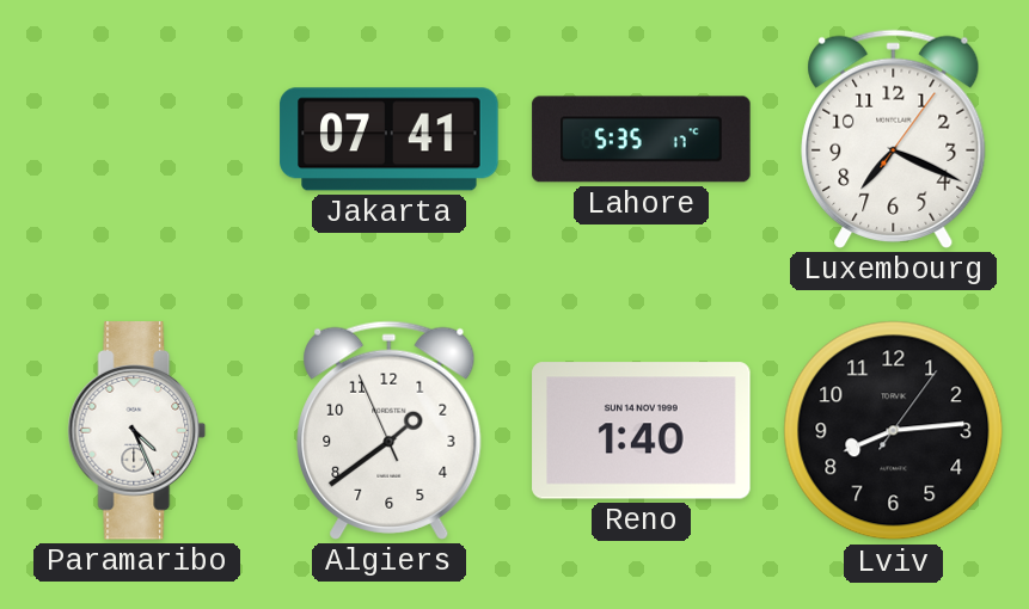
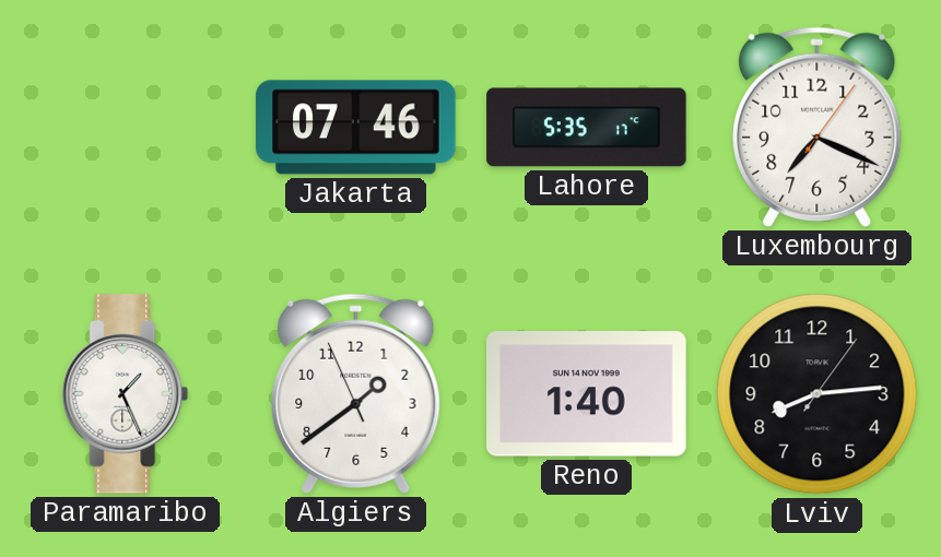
Jakarta: 07:41 -> 07:46
Paramaribo: 4:26 -> 1:26
